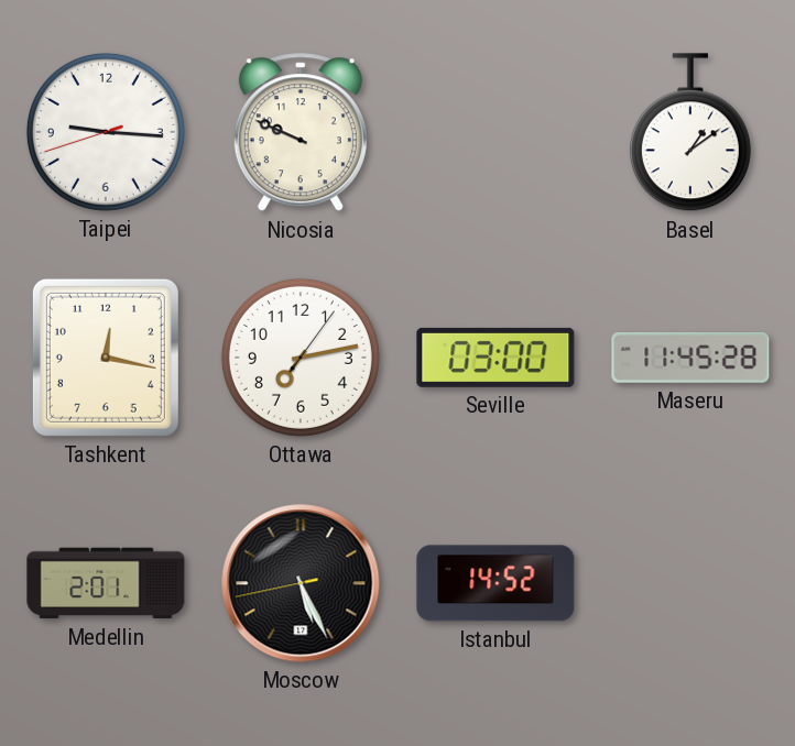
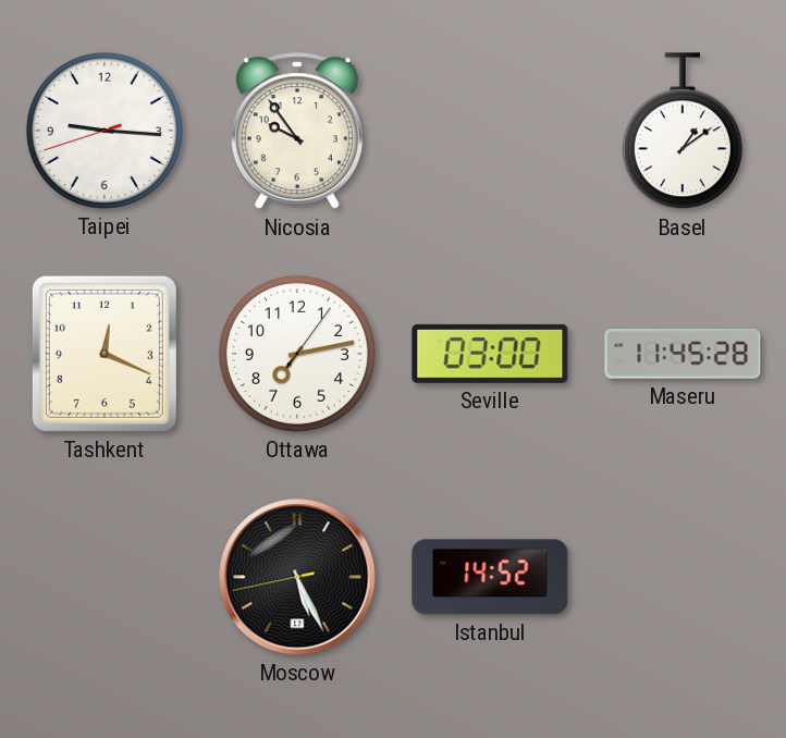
Nicosia: 9:49 -> 9:54
Tashkent: 12:17 -> 12:19
Medellin: 2:01 -> none
